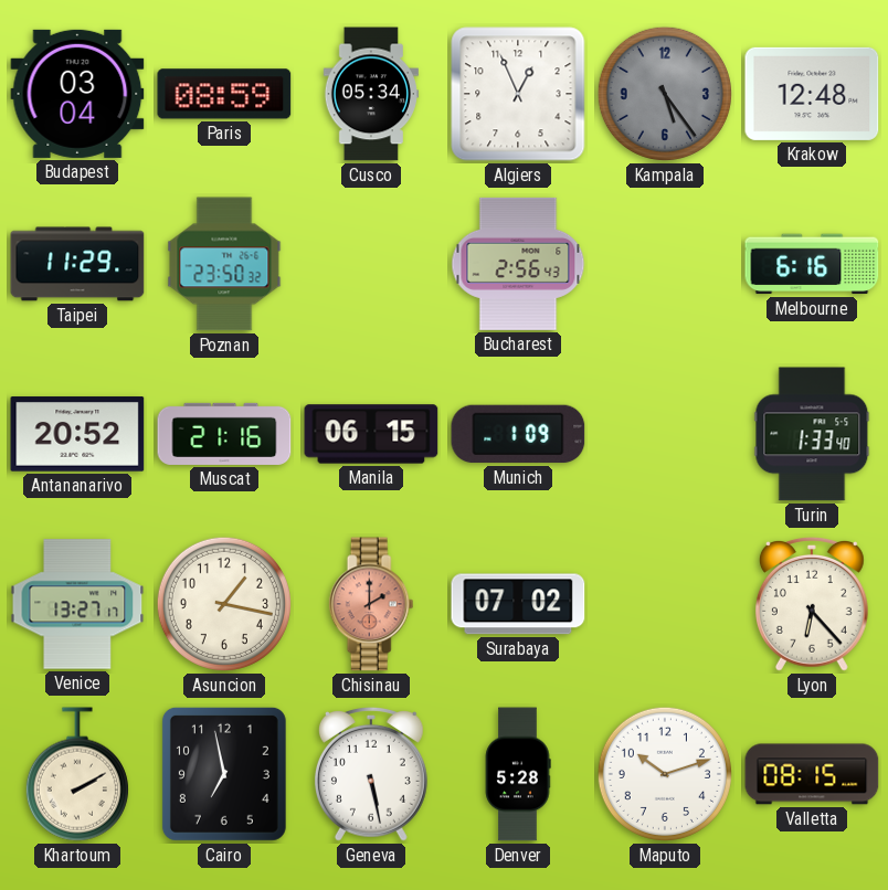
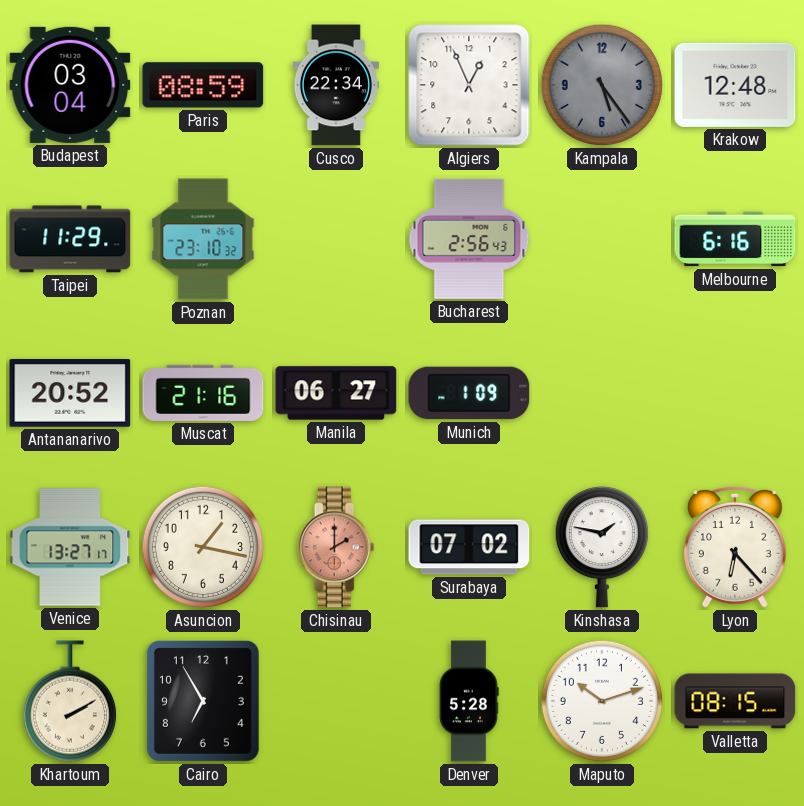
Cusco: 05:34 -> 22:34
Poznan: 23:50 -> 23:10
Manila: 06:15 -> 06:27
Turin: 1:33 -> none
Kinshasa: none -> 1:47
Cairo: 6:58 -> 6:55
Geneva: 5:28 -> none
